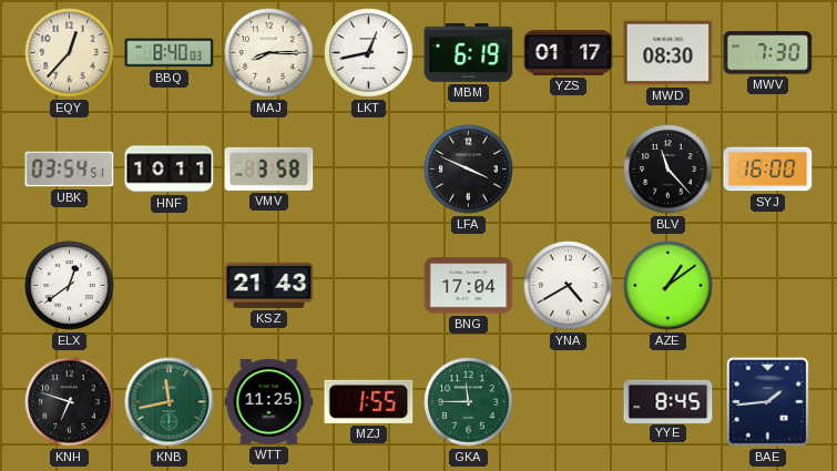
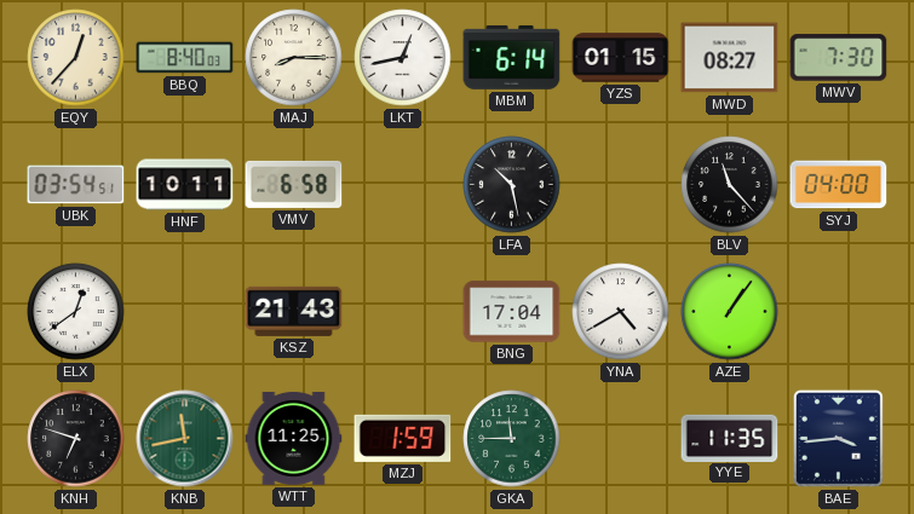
MBM: 6:19 -> 6:14
YZS: 01:17 -> 01:15
MWD: 08:30 -> 08:27
VMV: 3:58 -> 6:58
LFA: 3:49 -> 10:28
SYJ: 16:00 -> 04:00
AZE: 1:09 -> 1:06
MZJ: 1:55 -> 1:59
YYE: 8:45 -> 11:35
BAE: 1:44 -> 3:44
